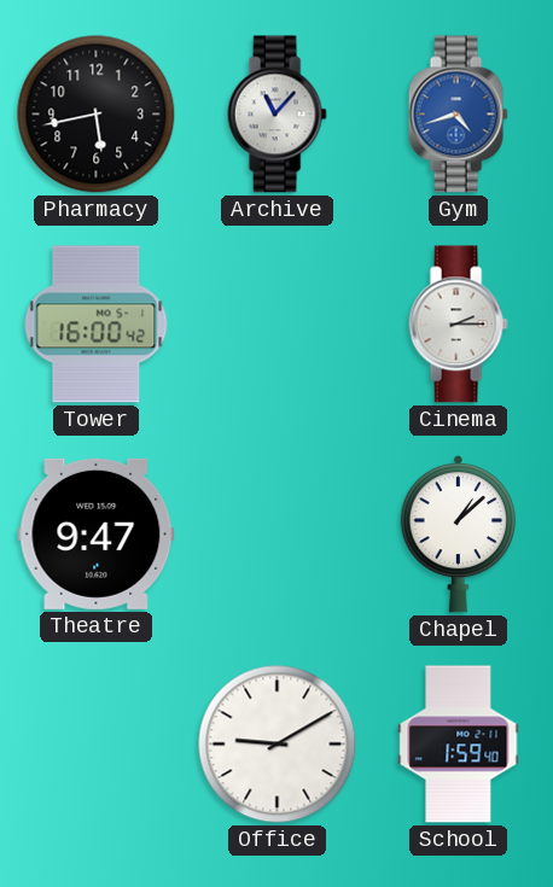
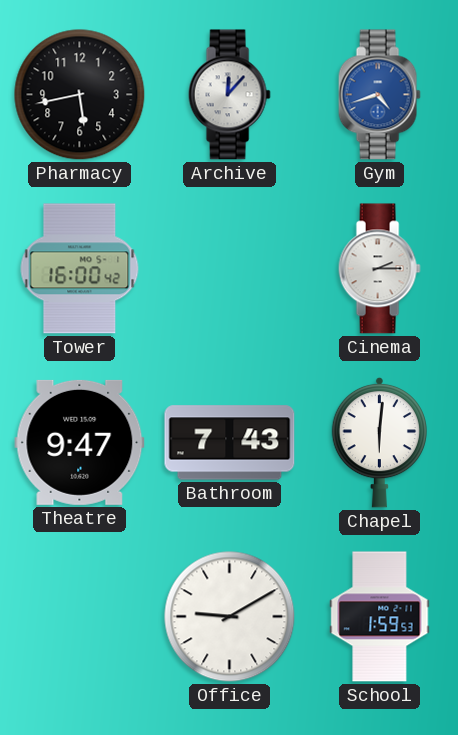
Archive: 11:07 -> 12:07
Bathroom: none -> 7:43
Chapel: 1:08 -> 6:01
School: 1:59:40 -> 1:59:53
